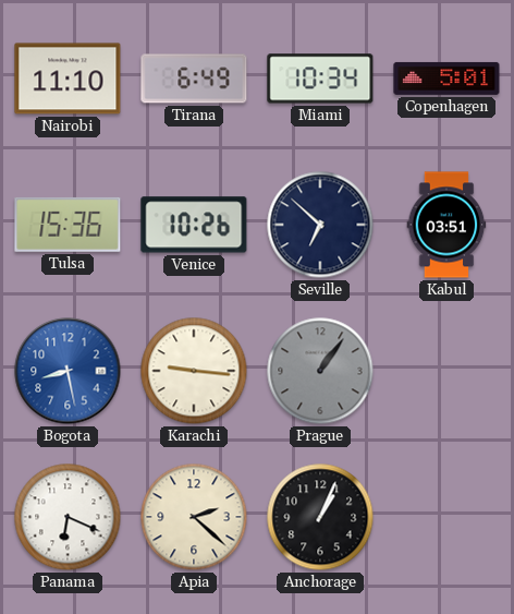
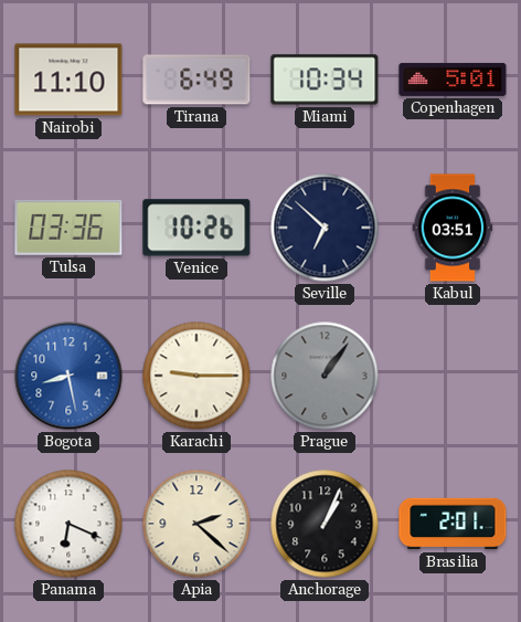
Tulsa: 15:36 -> 03:36
Karachi: 9:16 -> 9:15
Brasilia: none -> 2:01
